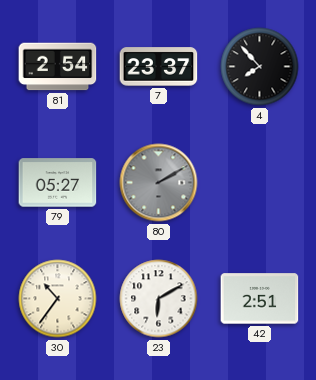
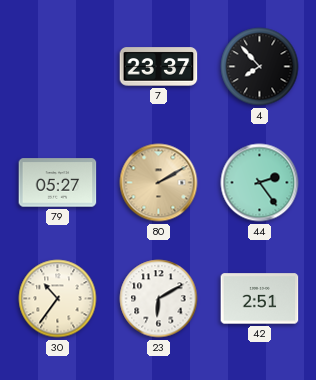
81: 2:54 -> none
80 dial: grey -> champagne
44: none -> 2:24
